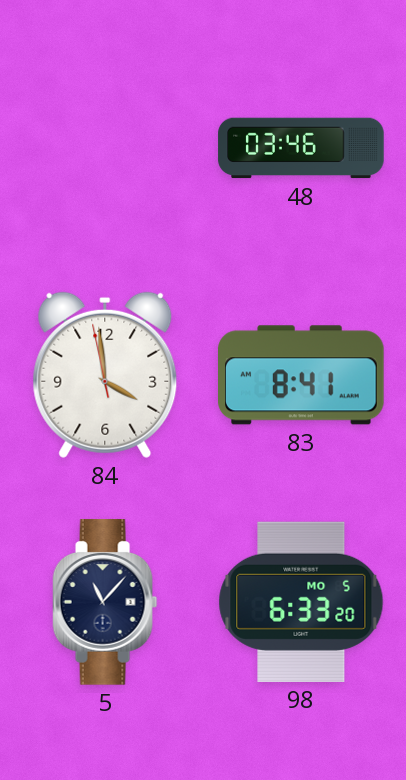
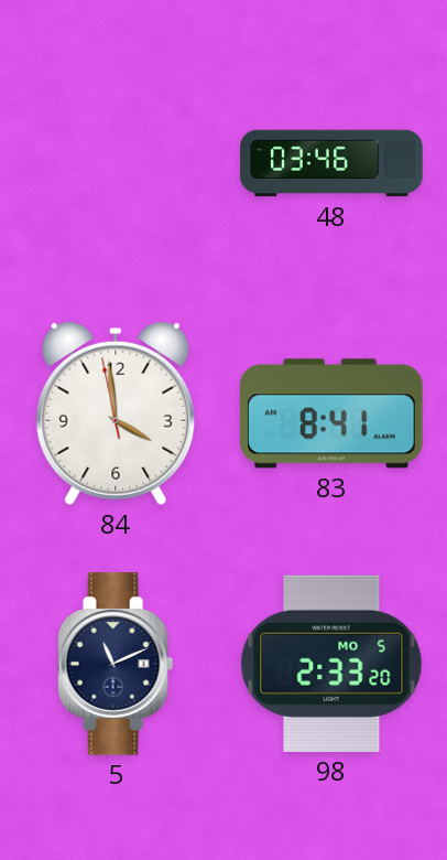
5: 11:07 -> 11:11
98: 6:33 -> 2:33
